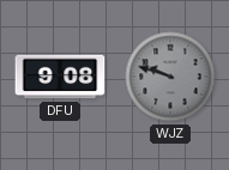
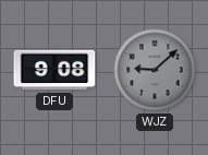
WJZ: 9:48 -> 9:08
